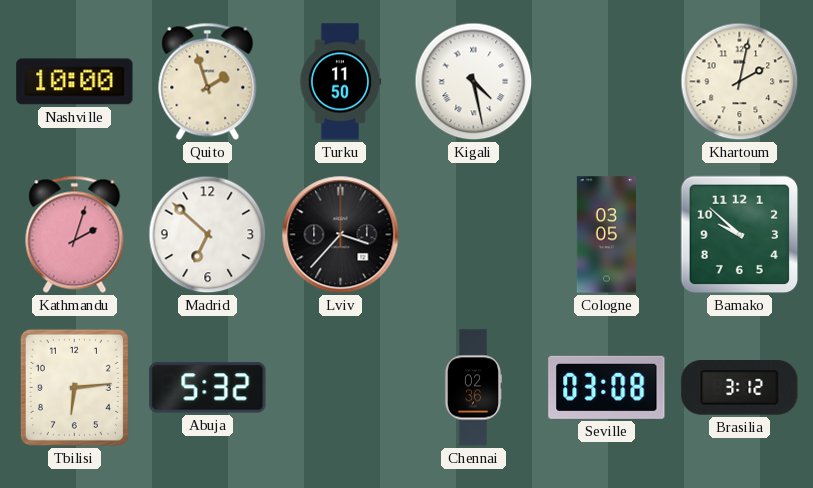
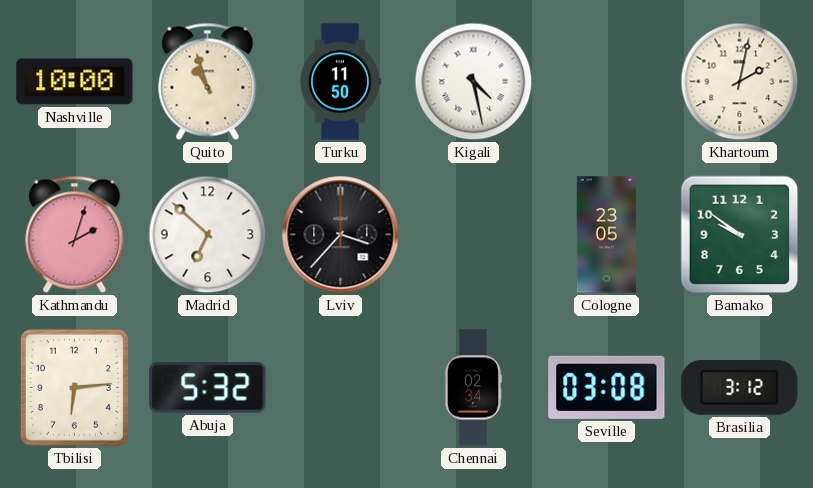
Quito: 1:57 -> 10:57
Cologne: 03:05 -> 23:05
Bamako: 9:52 -> 9:51
Chennai: 02:36 -> 02:34
